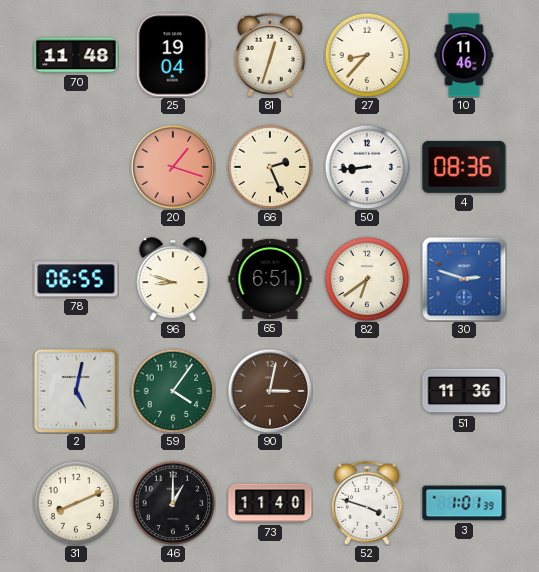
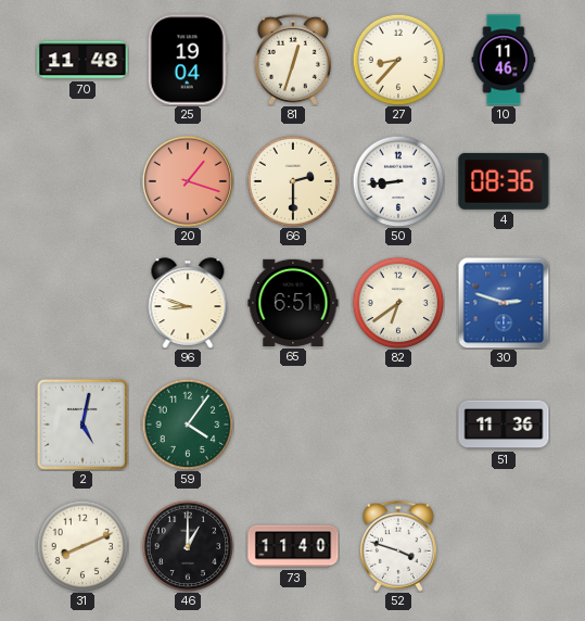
66: 2:26 -> 2:30
78: 06:55 -> none
90: 3:02 -> none
3: 1:01 -> none
